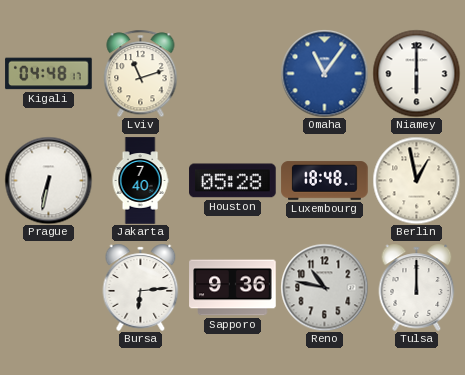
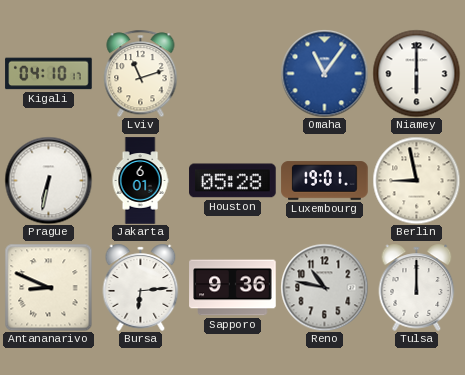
Kigali: 04:48 -> 04:10
Jakarta: 7:40 -> 6:01
Luxembourg: 18:48 -> 19:01
Berlin: 12:58 -> 8:58
Antananarivo: none -> 8:49
